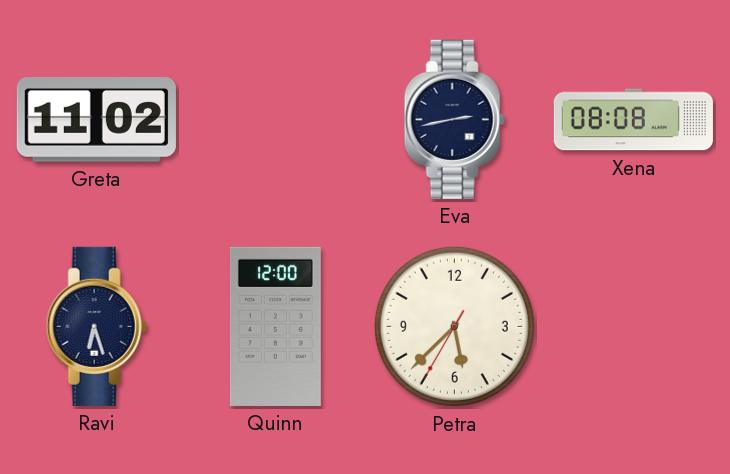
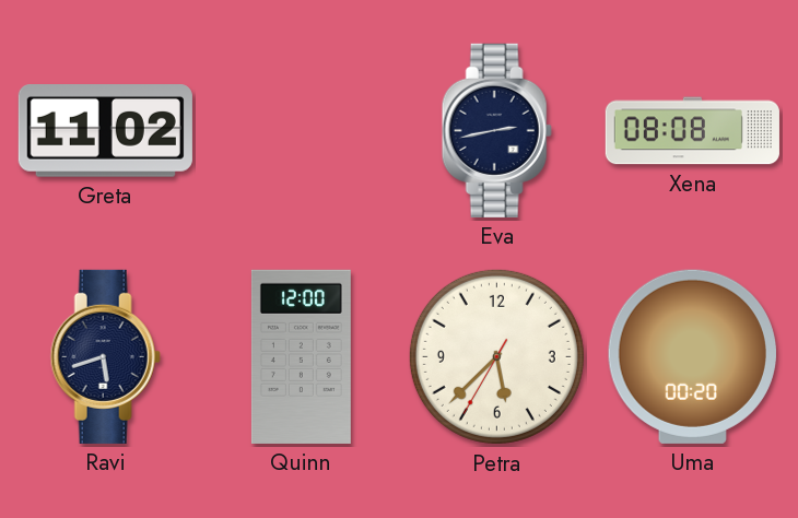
Ravi: 6:27 -> 5:42
Uma: none -> 00:20
